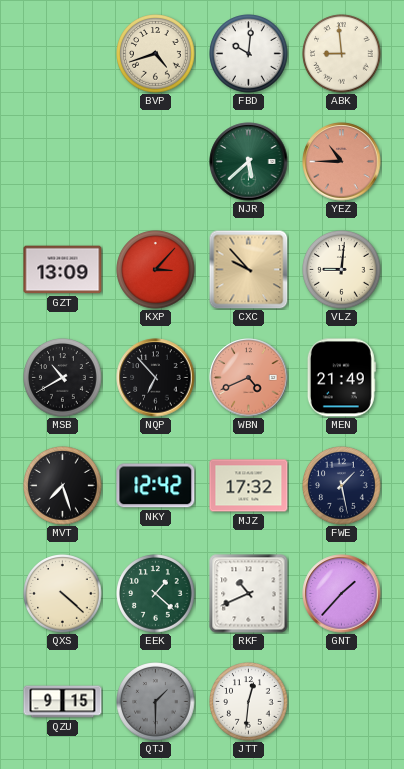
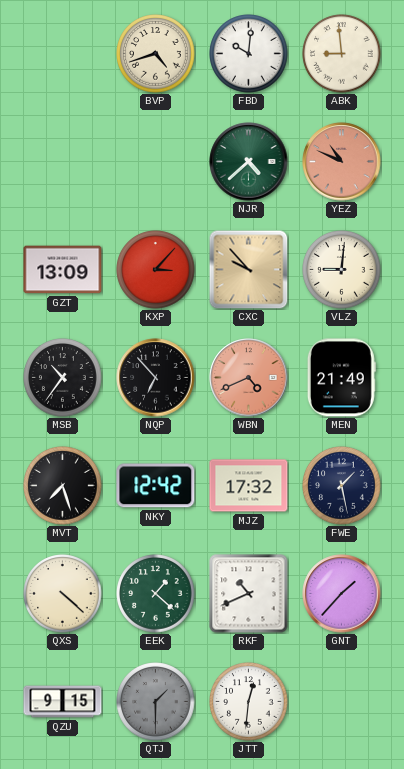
NJR: 5:38 -> 4:38
YEZ: 10:45 -> 10:49
MSB: 10:40 -> 10:36
